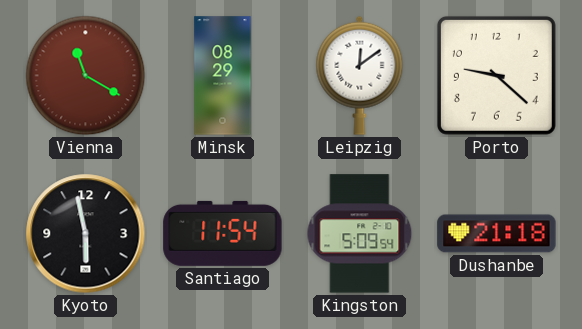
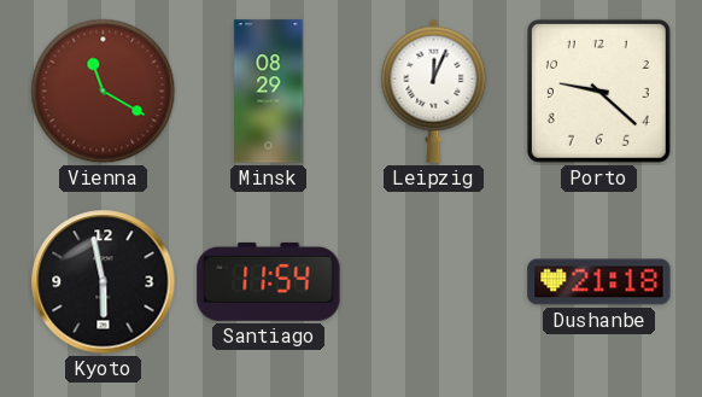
Leipzig: 12:09 -> 12:04
Kingston: 5:09 -> none
